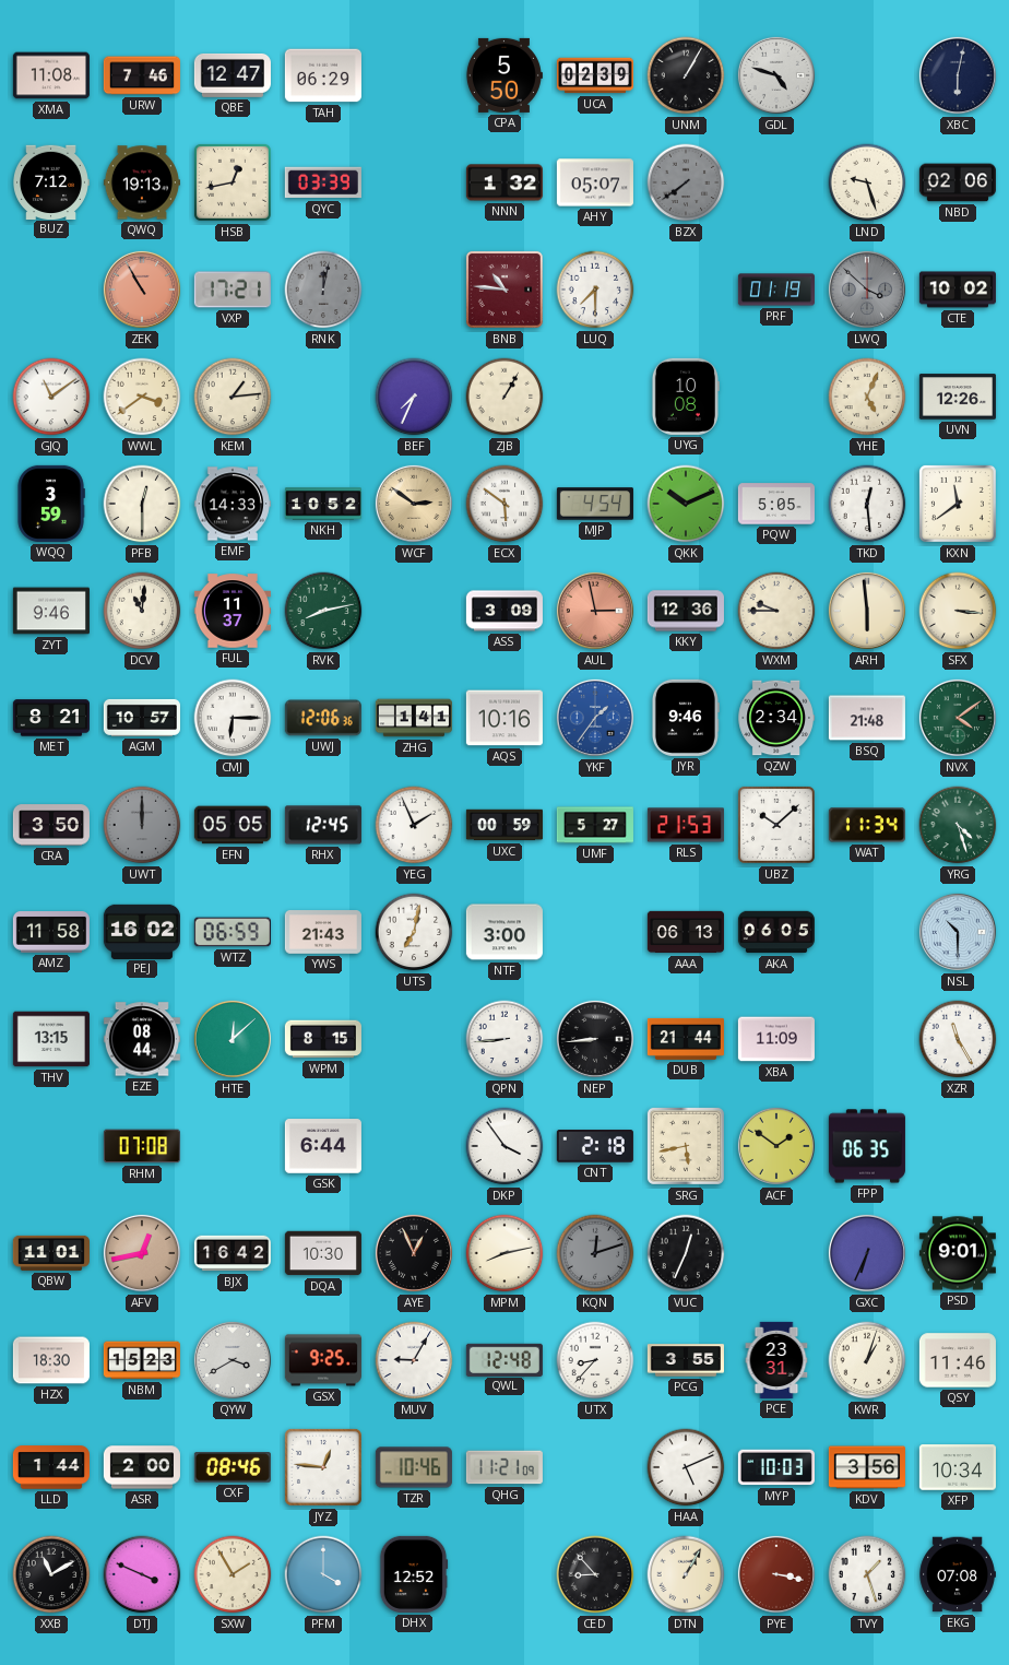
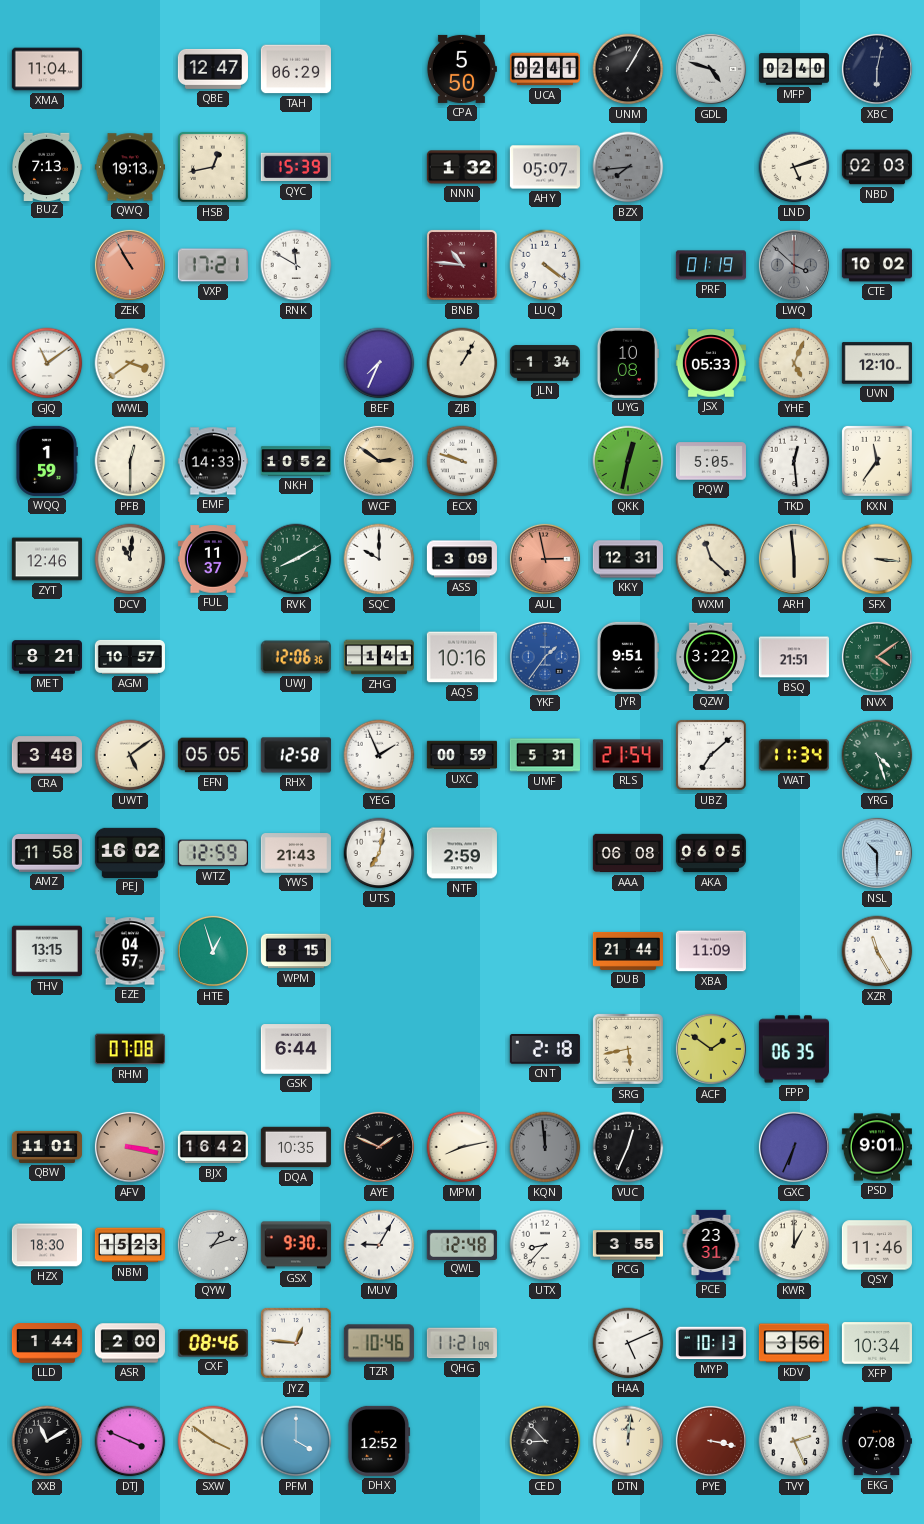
XMA: 11:08 -> 11:04
URW: 7:46 -> none
UCA: 02:39 -> 02:41
MFP: none -> 02:40
BUZ: 7:12 -> 7:13
QYC: 03:39 -> 15:39
BZX: 7:39 -> 7:44
LND: 9:27 -> 5:12
NBD: 02:06 -> 02:03
RNK: 12:02 -> 11:50
RNK dial: grey -> white
LUQ: 7:30 -> 4:21
KEM: 1:14 -> none
JLN: none -> 1:34
JSX: none -> 05:33
UVN: 12:26 -> 12:10
WQQ: 3:59 -> 1:59
ECX: 5:51 -> 9:48
MJP: 4:54 -> none
QKK: 10:11 -> 12:32
KXN: 11:39 -> 11:36
ZYT: 9:46 -> 12:46
RVK: 8:13 -> 8:10
SQC: none -> 10:00
KKY: 12:36 -> 12:31
WXM: 9:45 -> 11:22
CMJ: 6:15 -> none
JYR: 9:46 -> 9:51
QZW: 2:34 -> 3:22
BSQ: 21:48 -> 21:51
CRA: 3:50 -> 3:48
UWT: 12:00 -> 5:09
UWT dial: grey -> cream
RHX: 12:45 -> 12:58
UMF: 5:27 -> 5:31
RLS: 21:53 -> 21:54
UBZ: 10:08 -> 7:08
WTZ: 06:59 -> 12:59
NTF: 3:00 -> 2:59
AAA: 06:13 -> 06:08
EZE: 08:44 -> 04:57
HTE: 12:08 -> 12:57
QPN: 8:44 -> none
NEP: 8:44 -> none
DKP: 3:54 -> none
AFV: 12:43 -> 3:17
DQA: 10:30 -> 10:35
AYE: 12:56 -> 1:49
KQN: 12:12 -> 11:59
QYW: 3:40 -> 1:12
GSX: 9:25 -> 9:30
KWR: 1:03 -> 1:00
MYP: 10:03 -> 10:13
SXW: 1:55 -> 3:51
DTN: 1:05 -> 12:01
TVY: 1:27 -> 2:26
